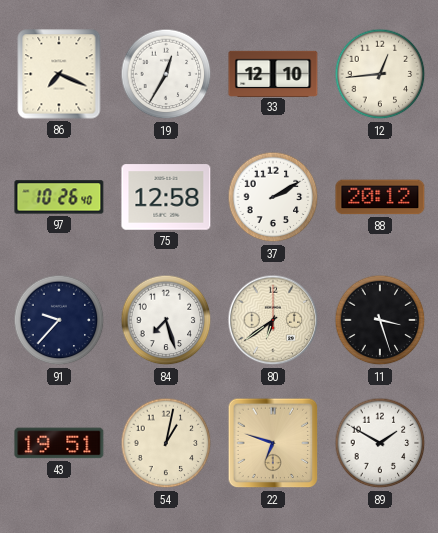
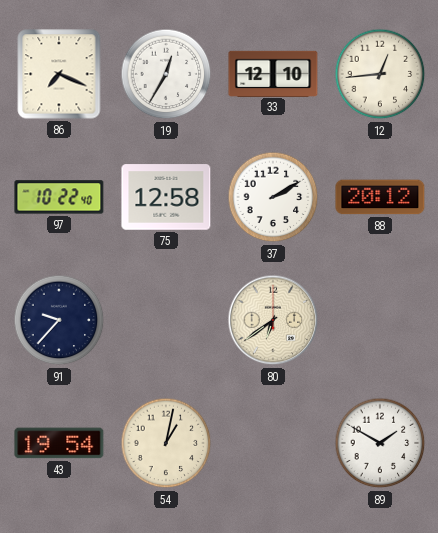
97: 10:26 -> 10:22
84: 7:27 -> none
11: 3:27 -> none
43: 19:51 -> 19:54
22: 6:48 -> none
